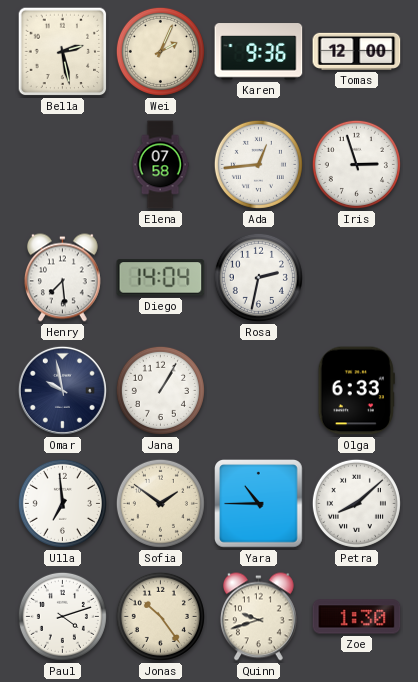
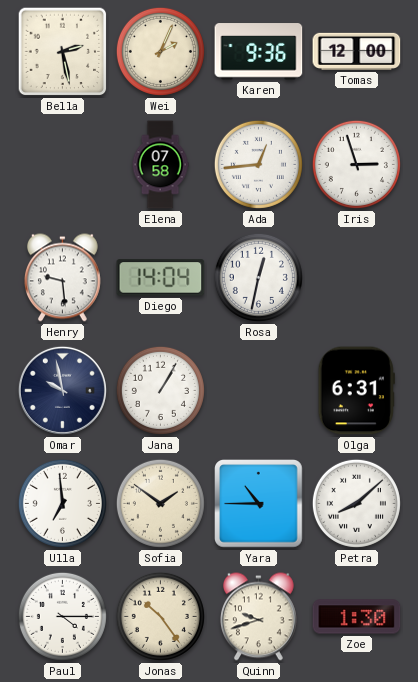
Henry: 7:29 -> 9:29
Rosa: 2:32 -> 12:32
Olga: 6:33 -> 6:31
Paul: 4:12 -> 4:15
